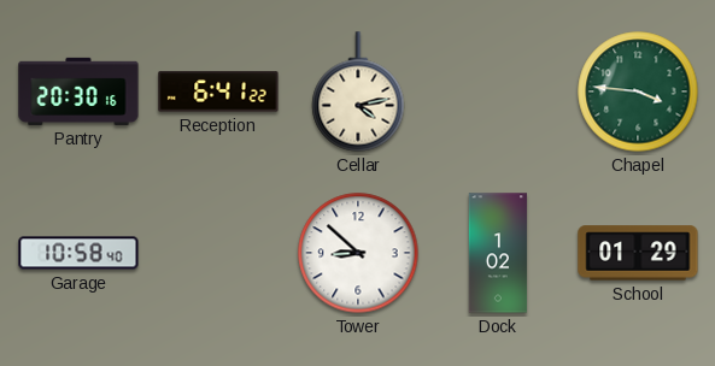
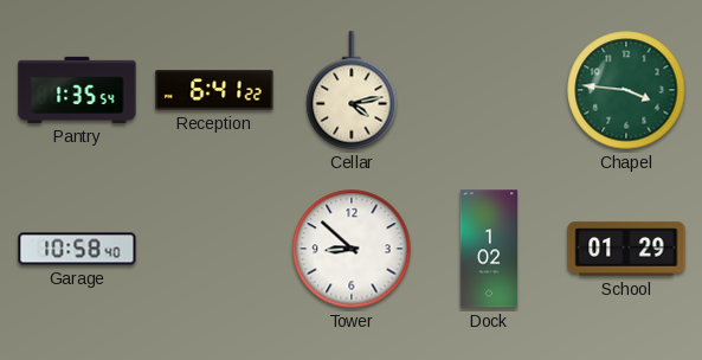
Pantry: 20:30 -> 1:35
